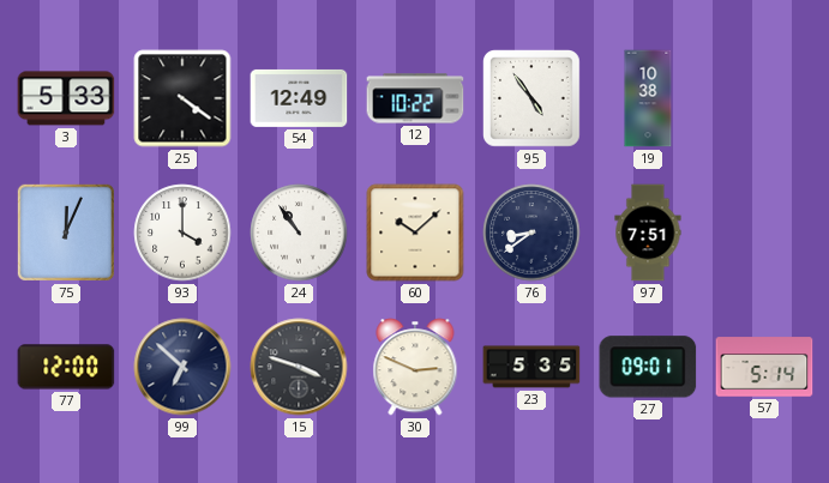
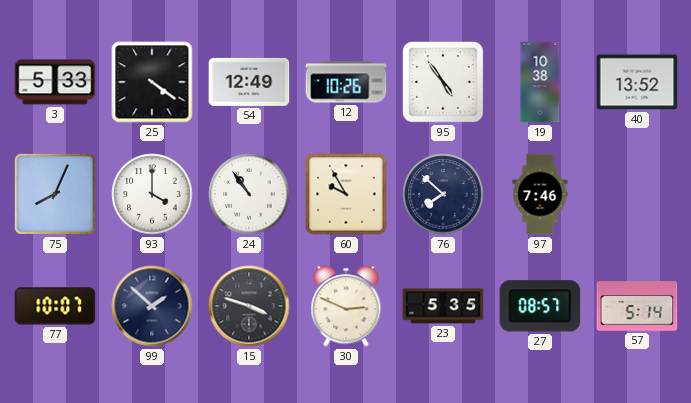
12: 10:22 -> 10:26
40: none -> 13:52
75: 12:04 -> 8:04
60: 10:08 -> 9:55
76: 8:39 -> 7:52
97: 7:51 -> 7:46
77: 12:00 -> 10:07
99: 6:52 -> 1:52
27: 09:01 -> 08:57
